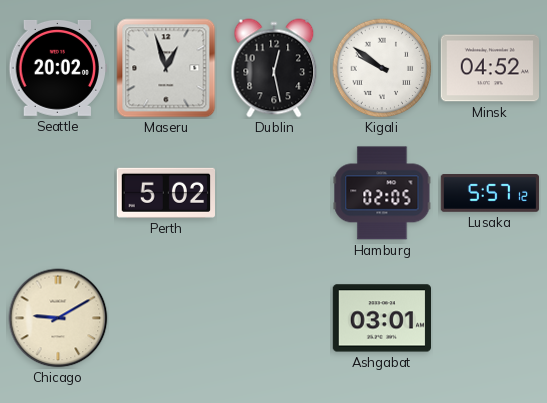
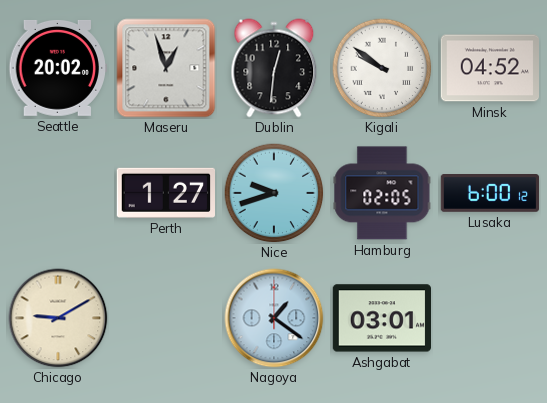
Dublin: 12:28 -> 12:31
Perth: 5:02 -> 1:27
Nice: none -> 9:42
Lusaka: 5:57 -> 6:00
Nagoya: none -> 1:21
